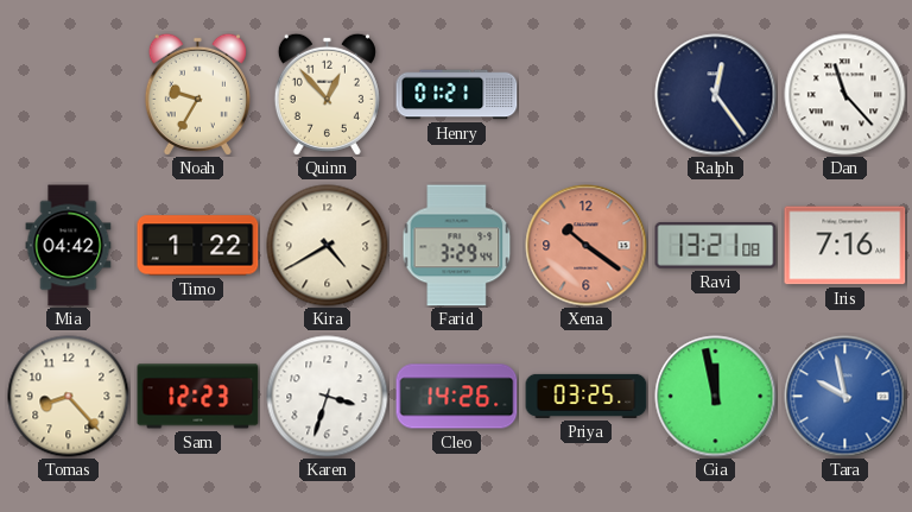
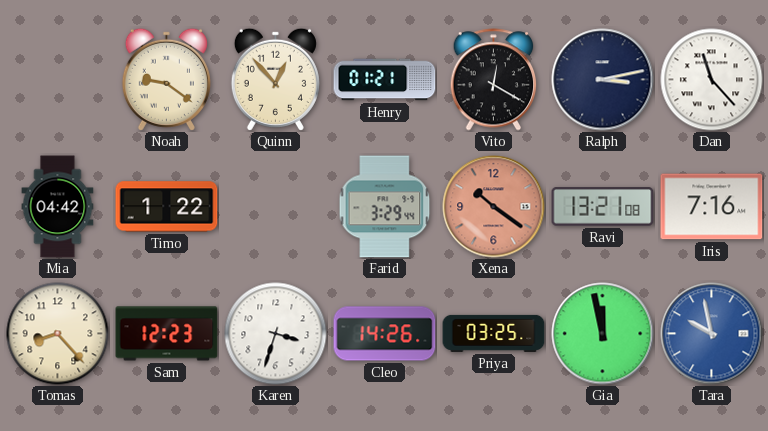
Noah: 9:35 -> 9:21
Vito: none -> 12:20
Ralph: 12:24 -> 3:13
Kira: 4:40 -> none
